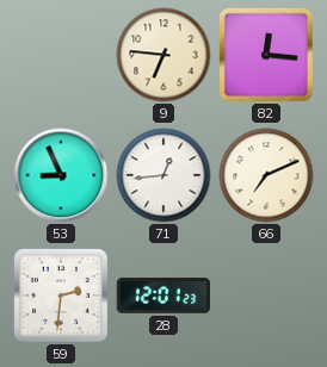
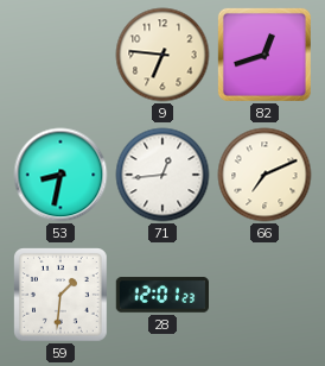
82: 12:16 -> 12:42
53: 8:56 -> 8:32
59: 2:31 -> 1:31
